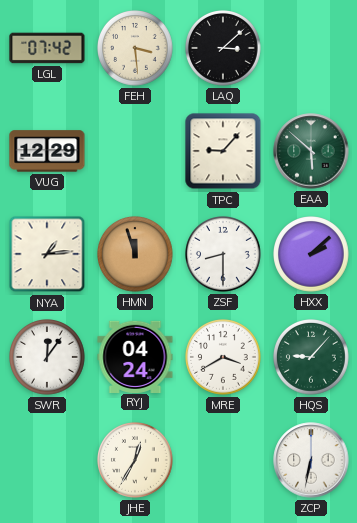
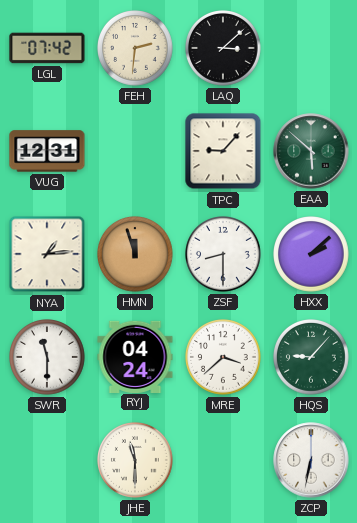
FEH: 3:29 -> 2:31
VUG: 12:29 -> 12:31
SWR: 12:06 -> 11:30
MRE: 3:40 -> 3:38
JHE: 12:35 -> 11:30
